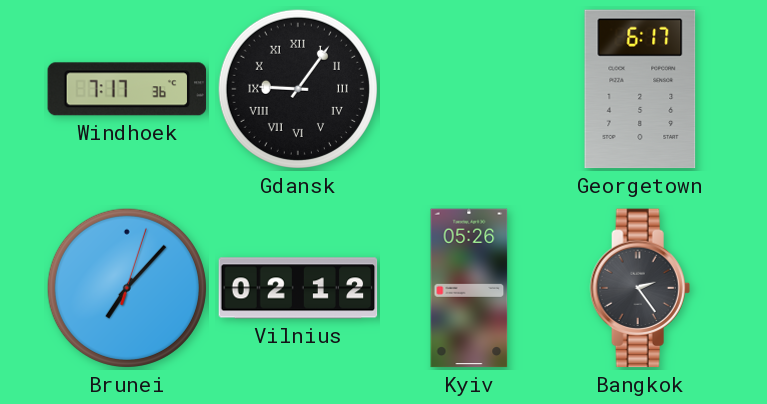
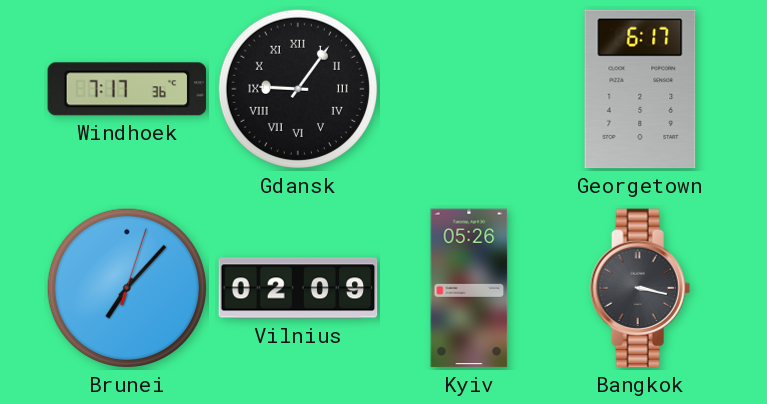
Vilnius: 02:12 -> 02:09
Bangkok: 2:24 -> 3:17
